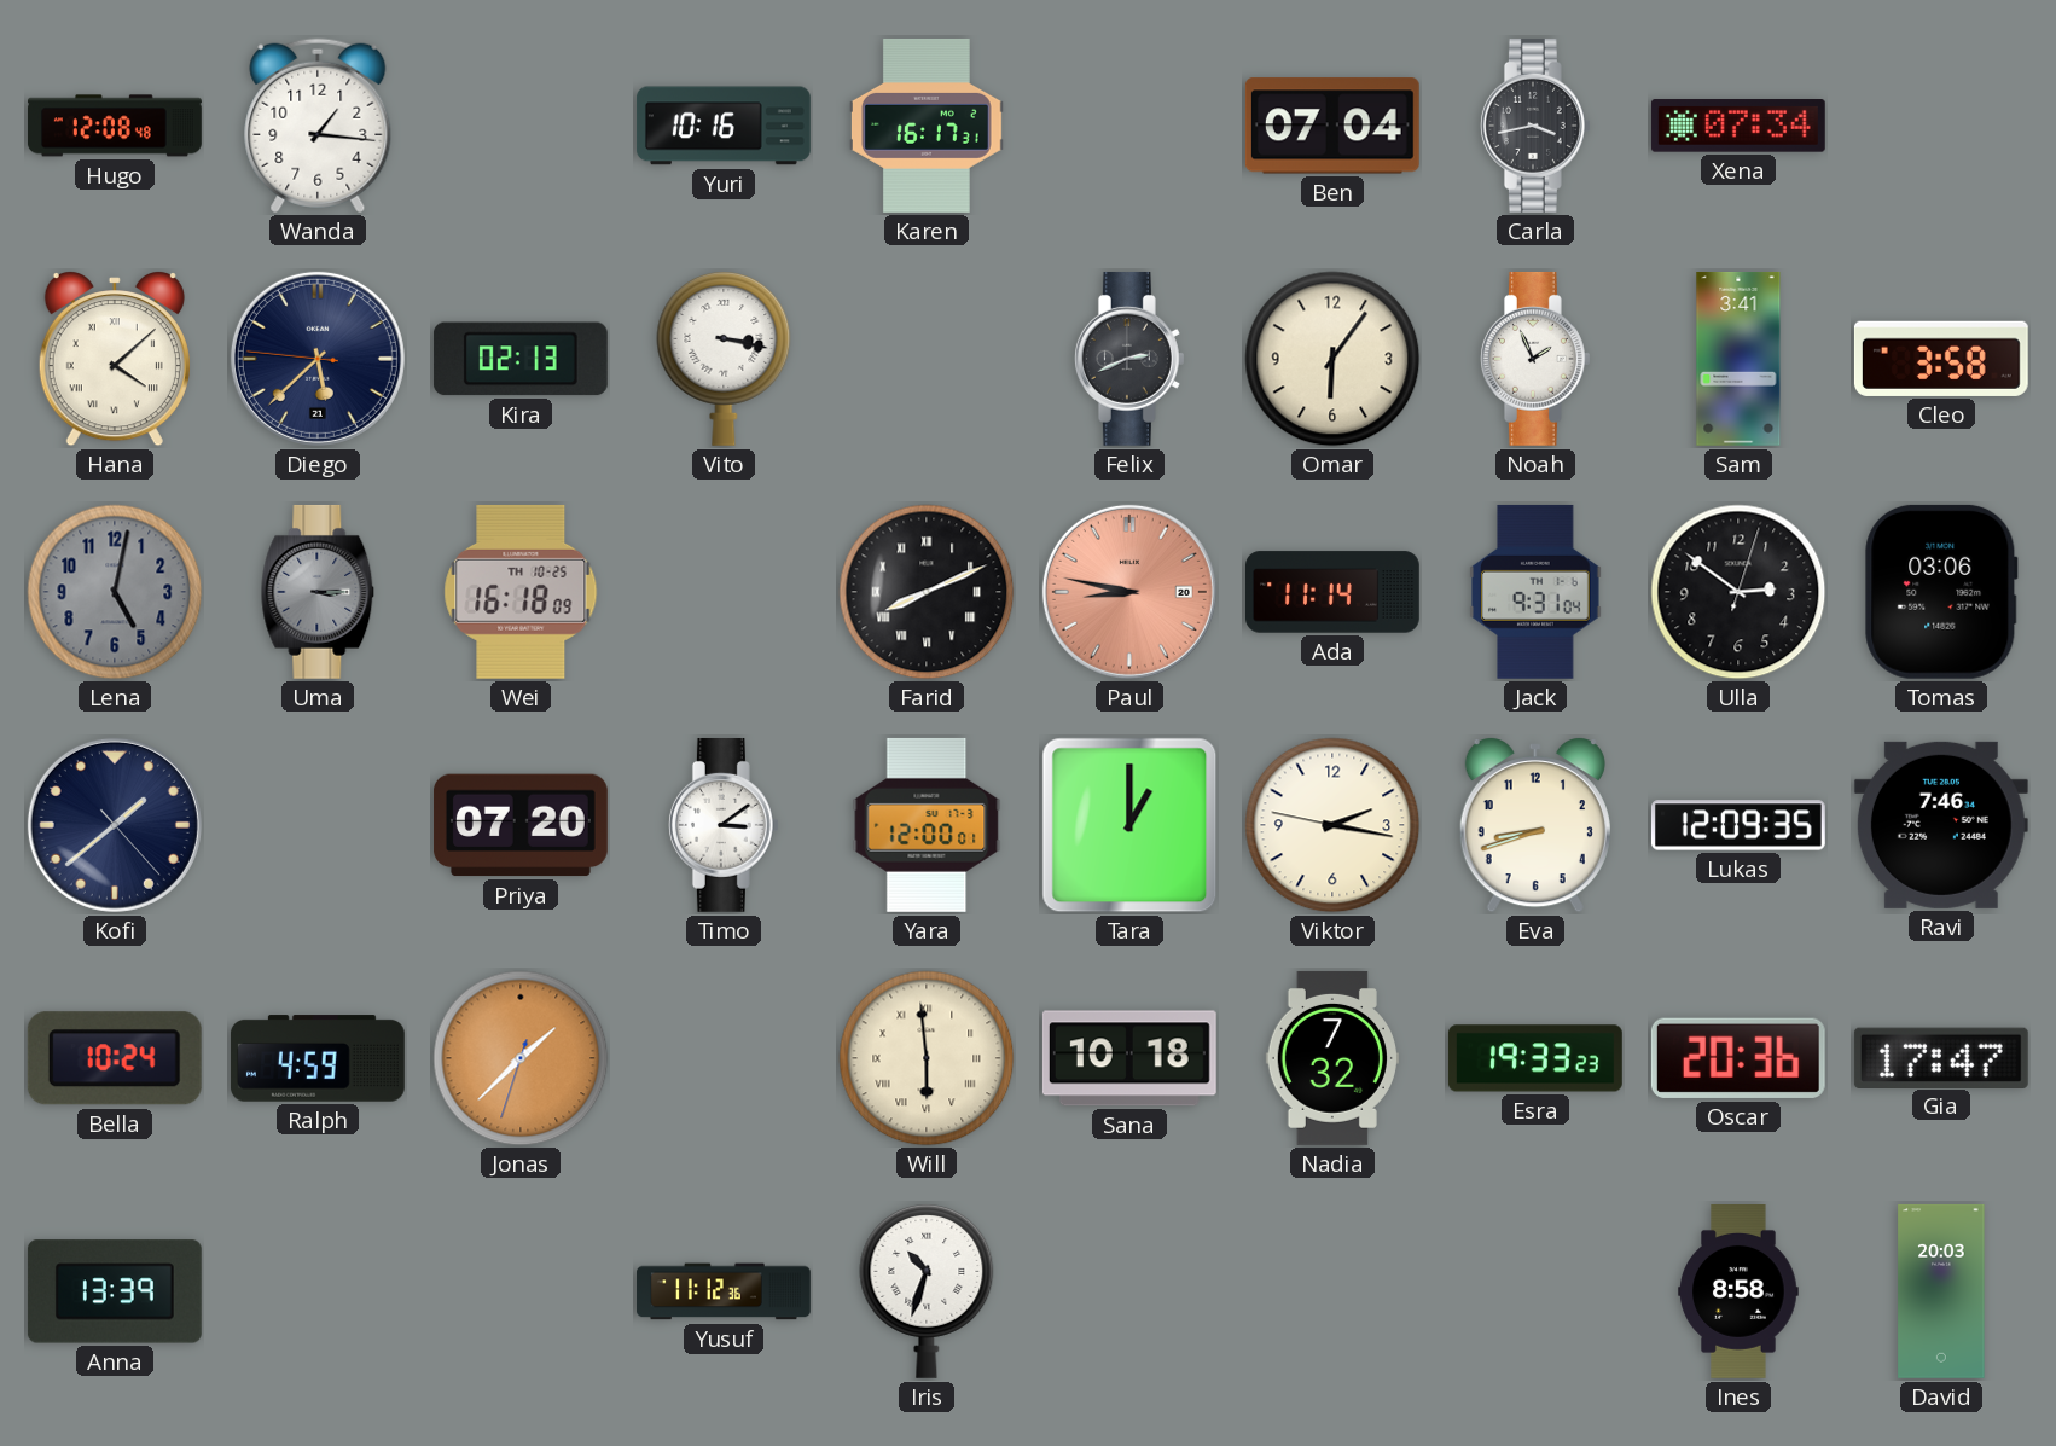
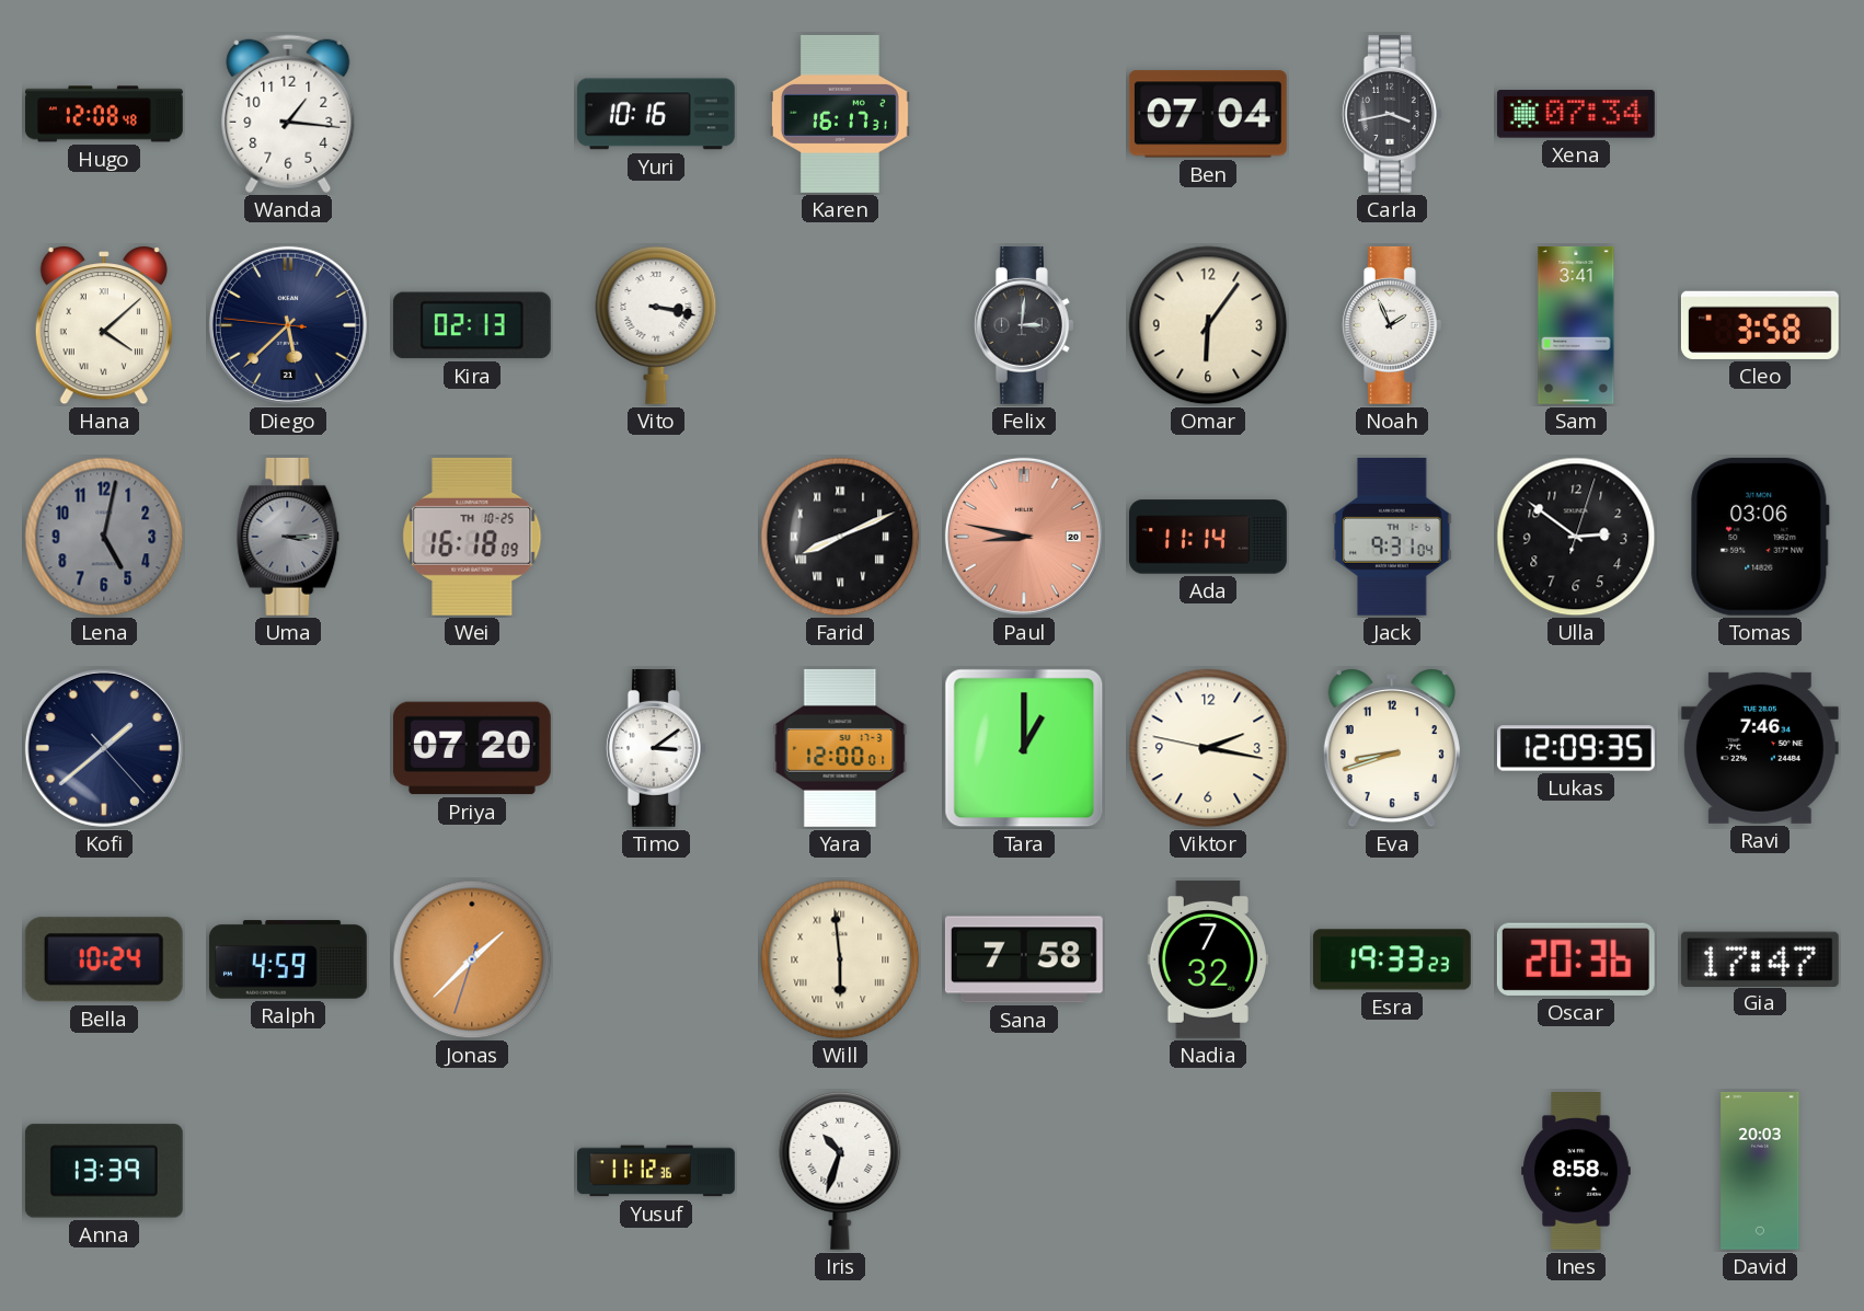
Felix: 2:41 -> 3:01
Sana: 10:18 -> 7:58
